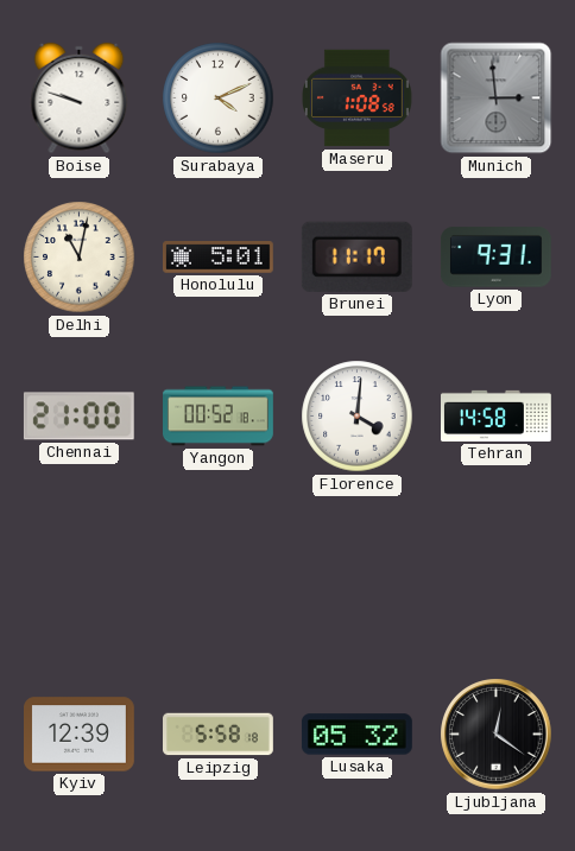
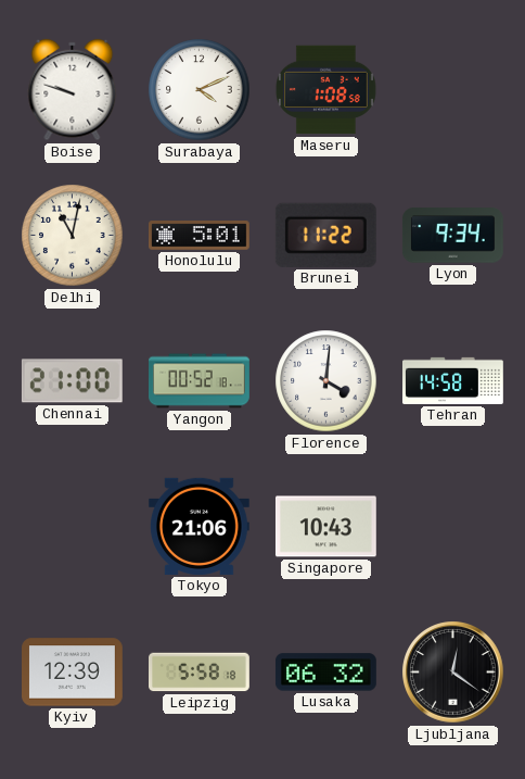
Munich: 2:59 -> none
Brunei: 11:17 -> 11:22
Lyon: 9:31 -> 9:34
Tokyo: none -> 21:06
Singapore: none -> 10:43
Lusaka: 05:32 -> 06:32
